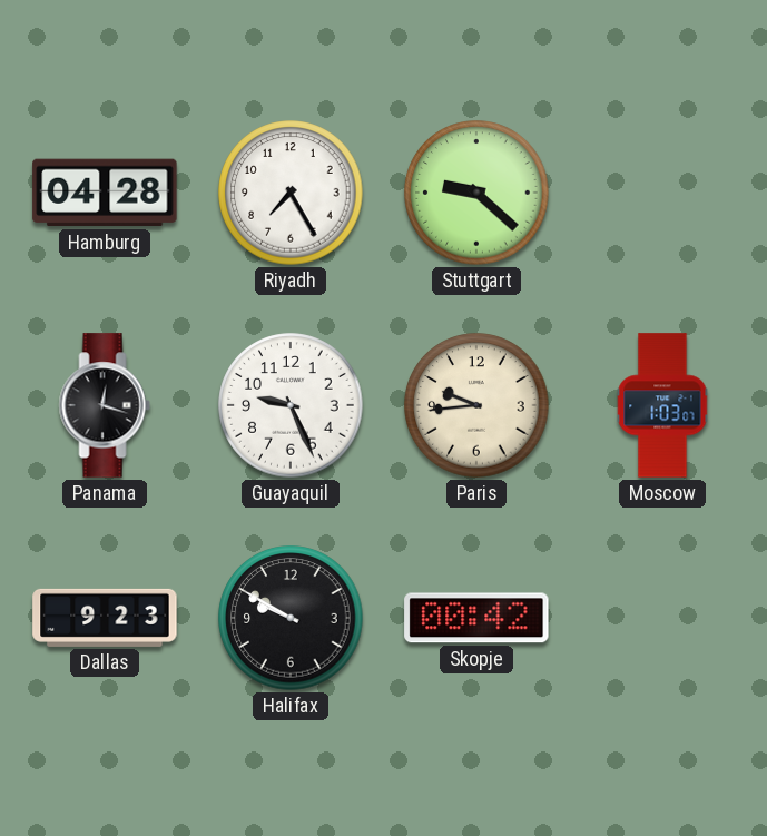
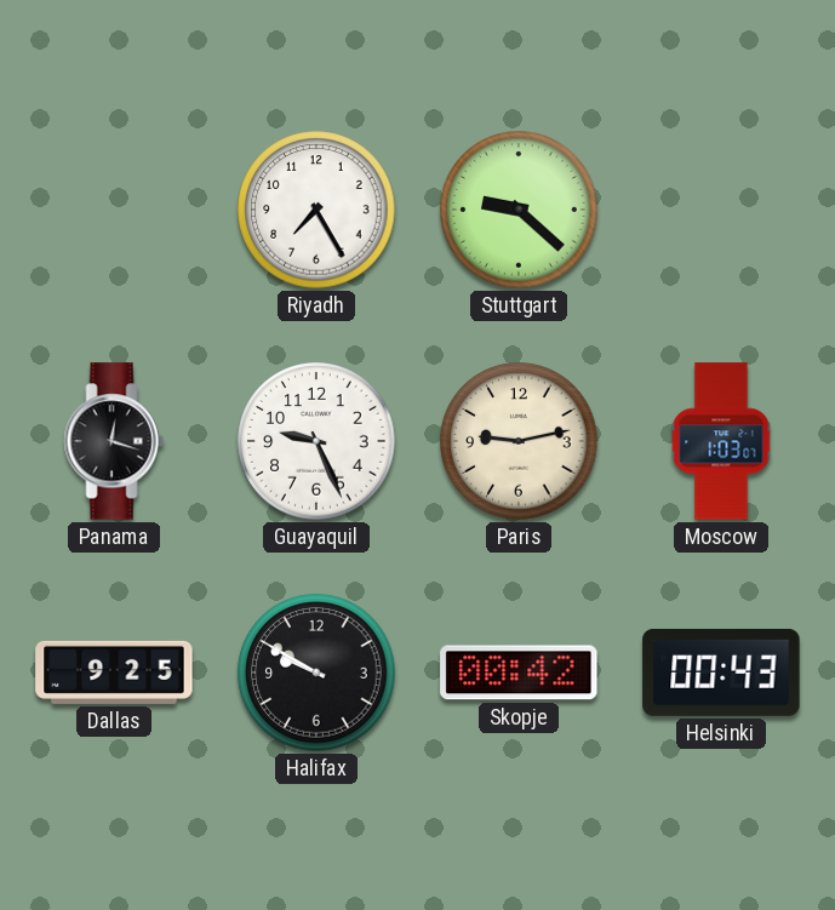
Hamburg: 04:28 -> none
Paris: 9:44 -> 9:13
Dallas: 9:23 -> 9:25
Helsinki: none -> 00:43
